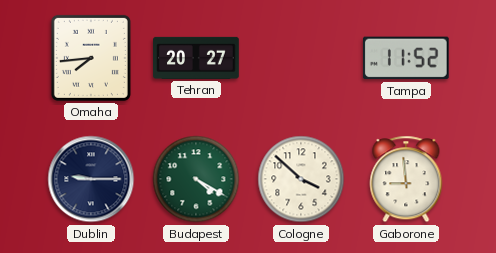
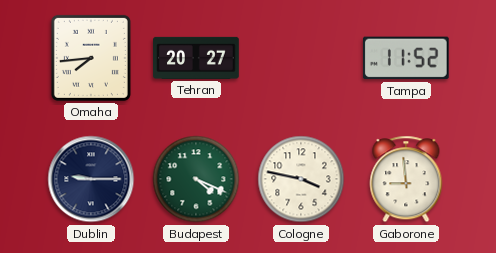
Budapest: 4:20 -> 4:19
Cologne: 3:52 -> 3:47
